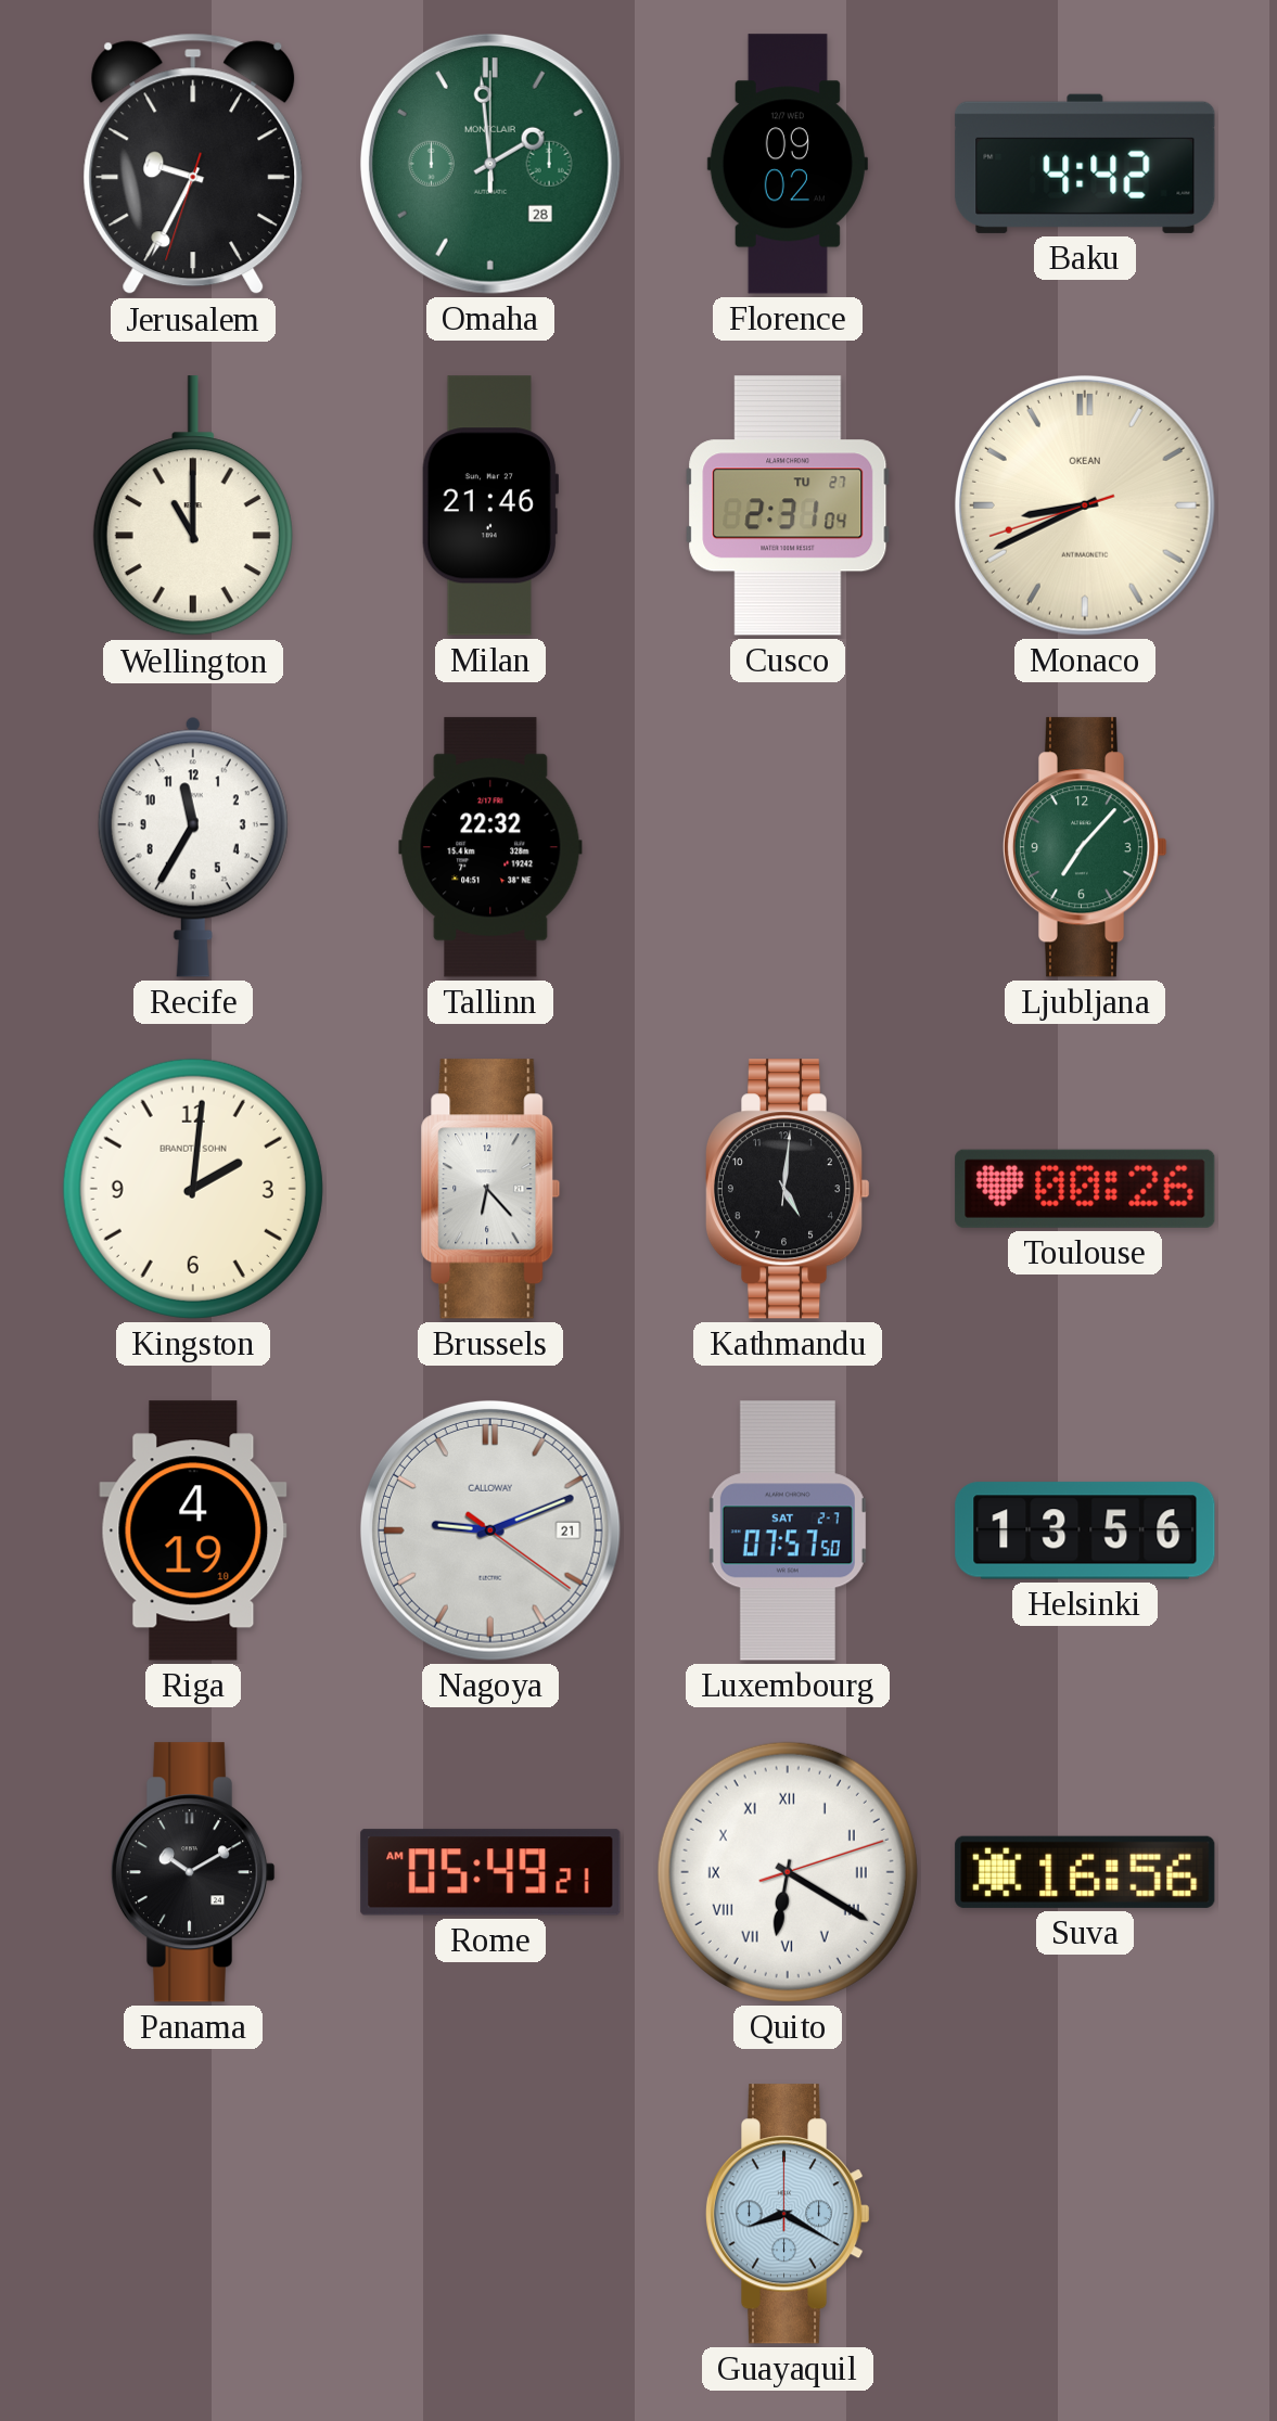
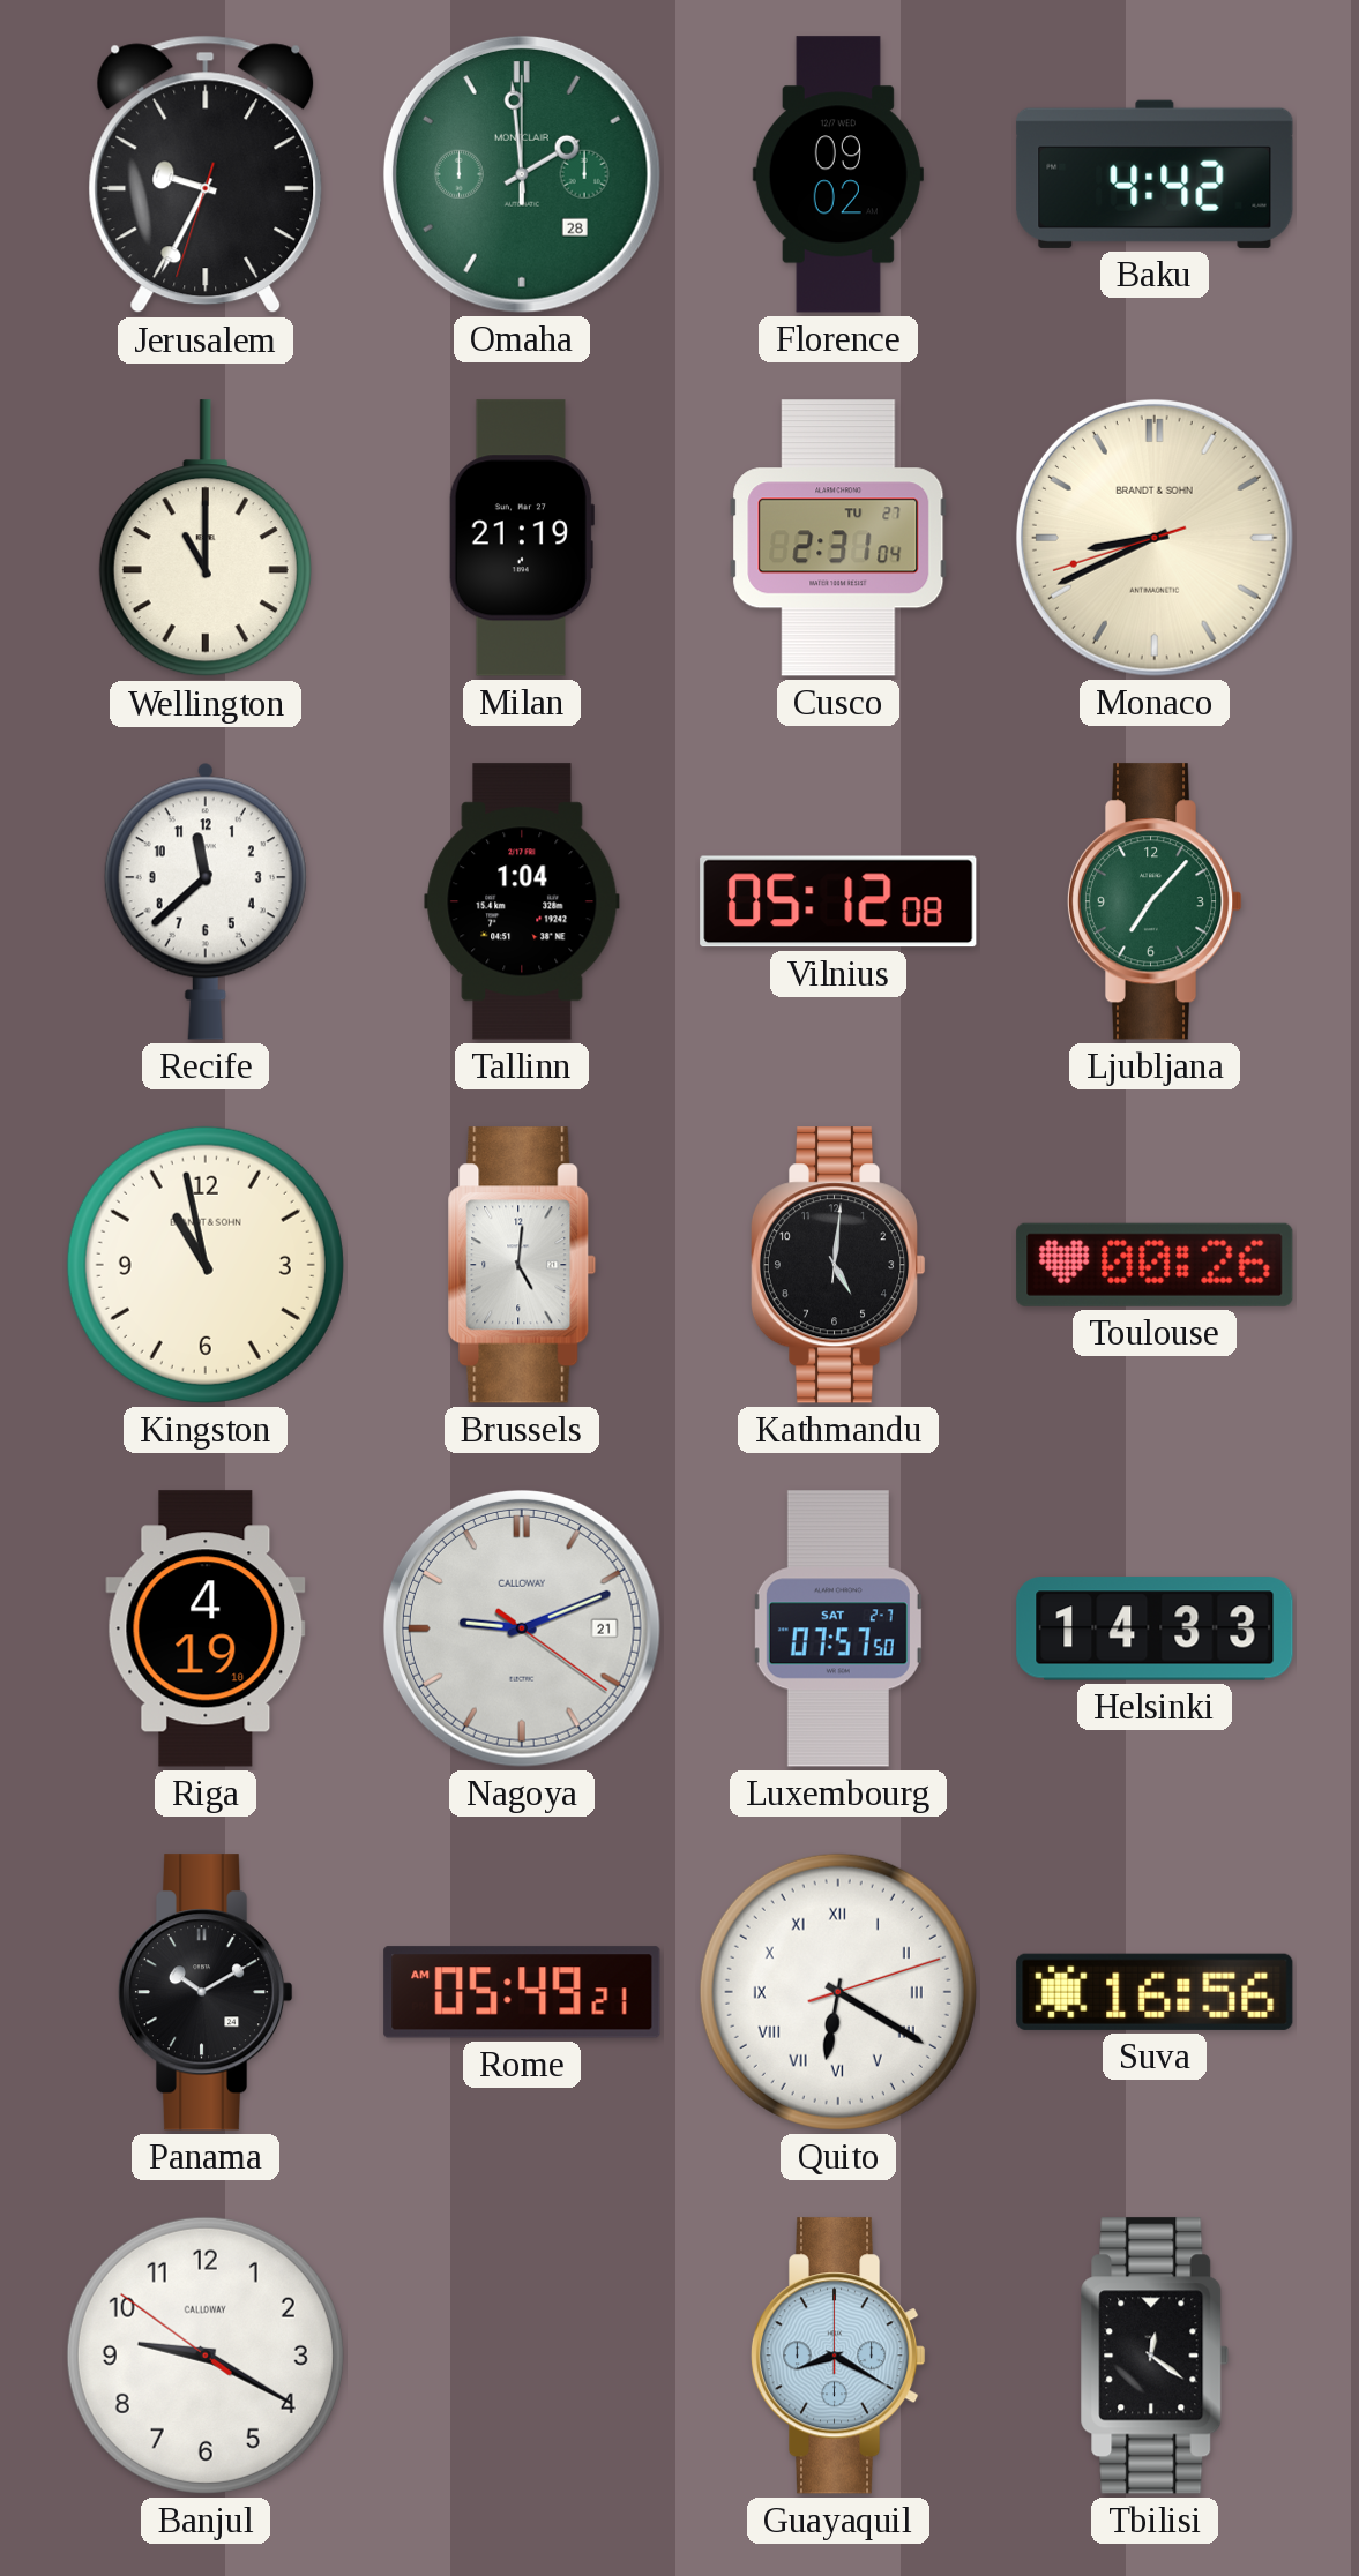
Milan: 21:46 -> 21:19
Monaco brand: OKEAN -> BRANDT & SOHN
Recife: 11:35 -> 11:38
Tallinn: 22:32 -> 1:04
Vilnius: none -> 05:12
Kingston: 2:01 -> 10:58
Brussels: 6:23 -> 5:01
Helsinki: 13:56 -> 14:33
Banjul: none -> 9:19
Tbilisi: none -> 12:21
